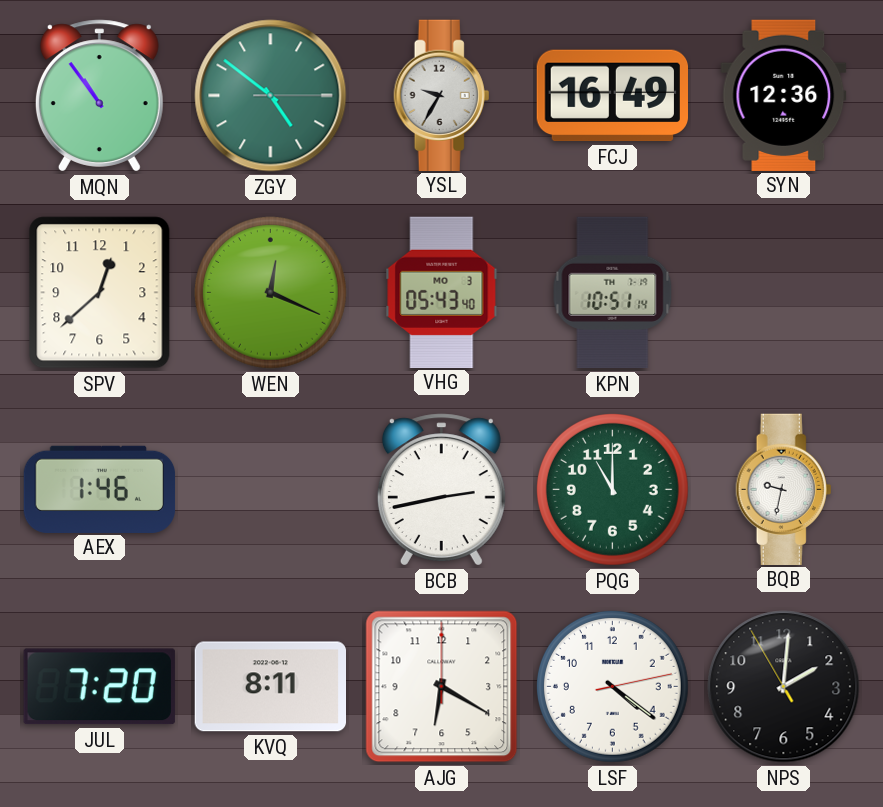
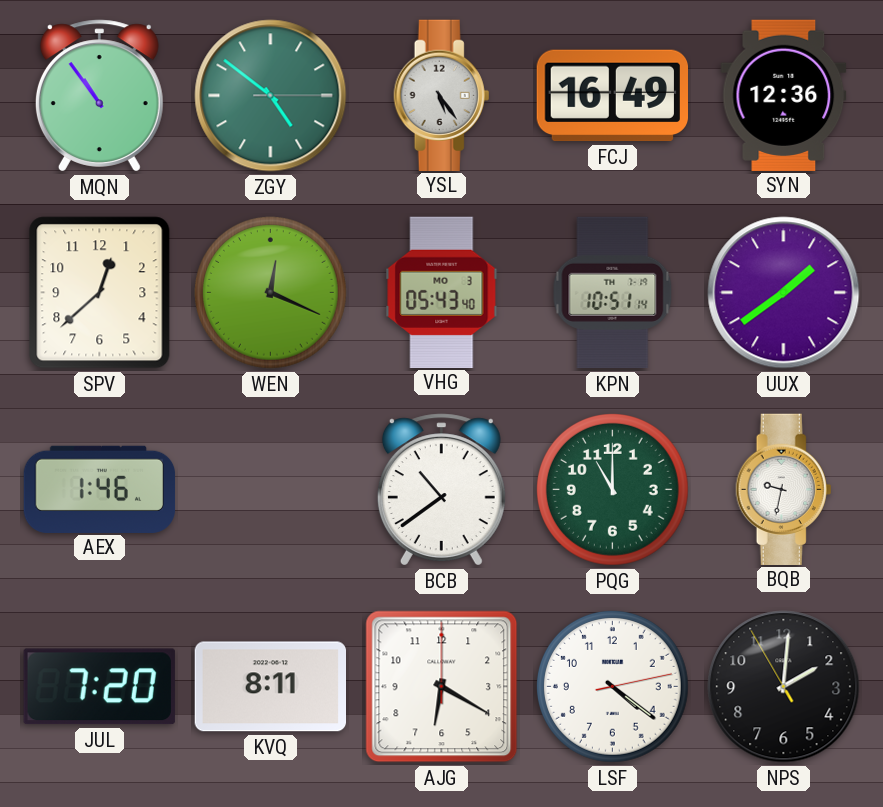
YSL: 9:35 -> 5:24
UUX: none -> 1:39
BCB: 2:43 -> 10:39
